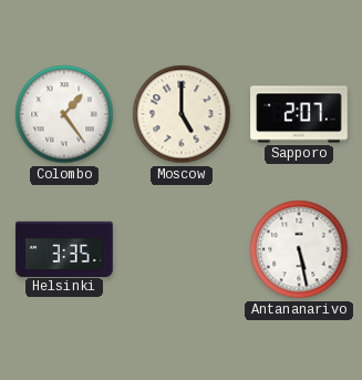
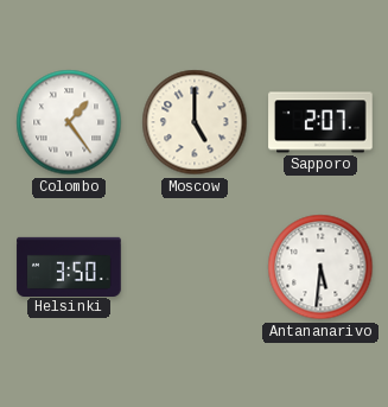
Helsinki: 3:35 -> 3:50
Antananarivo: 5:28 -> 5:31
